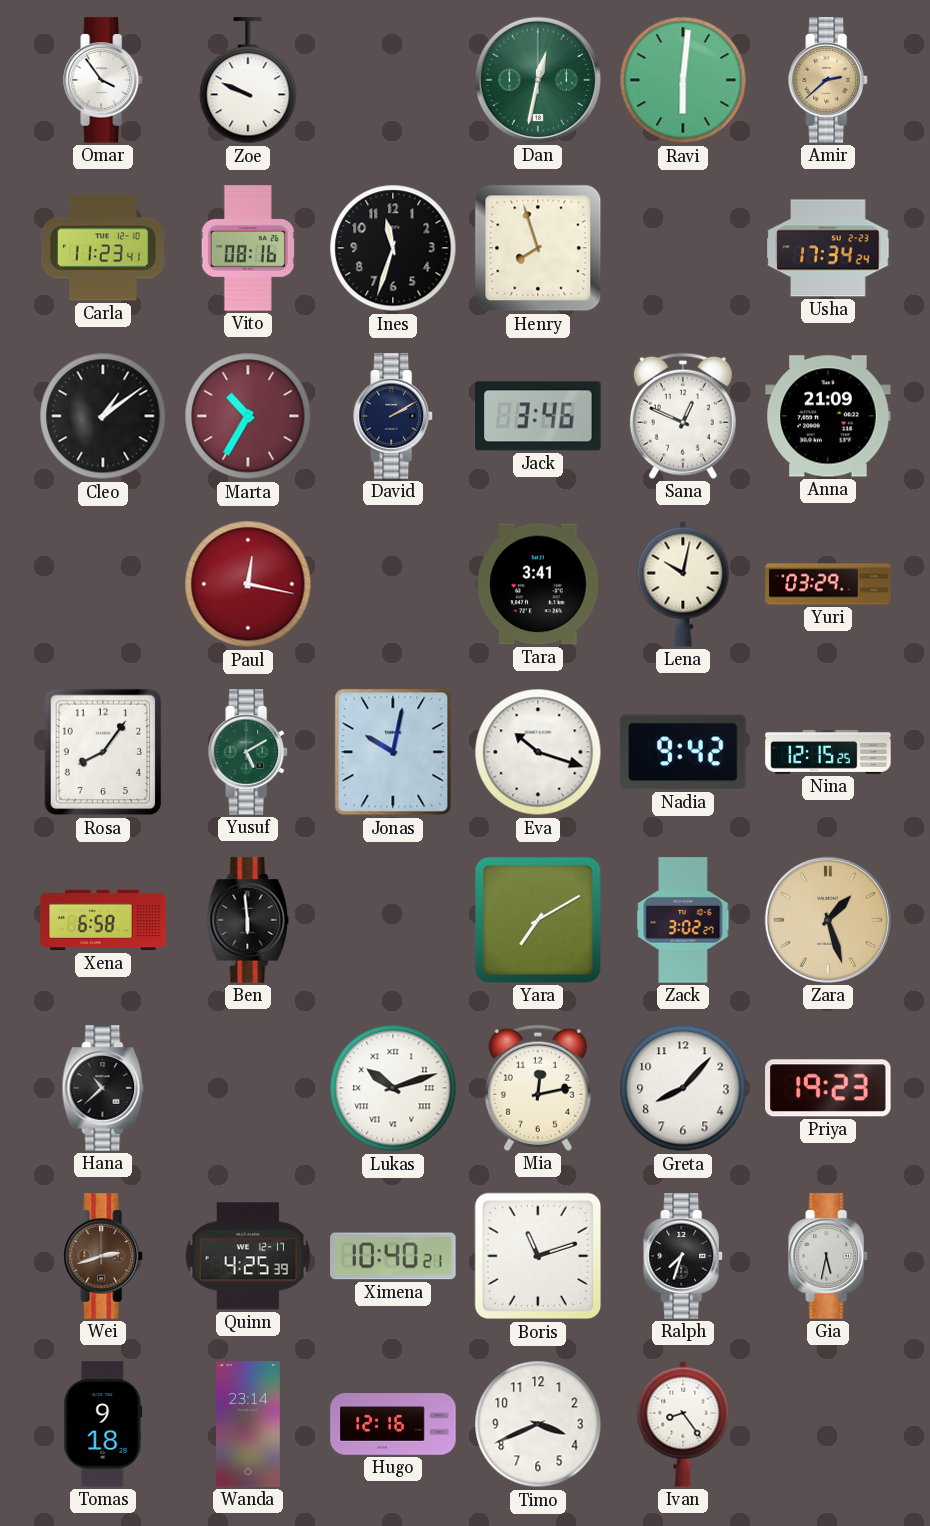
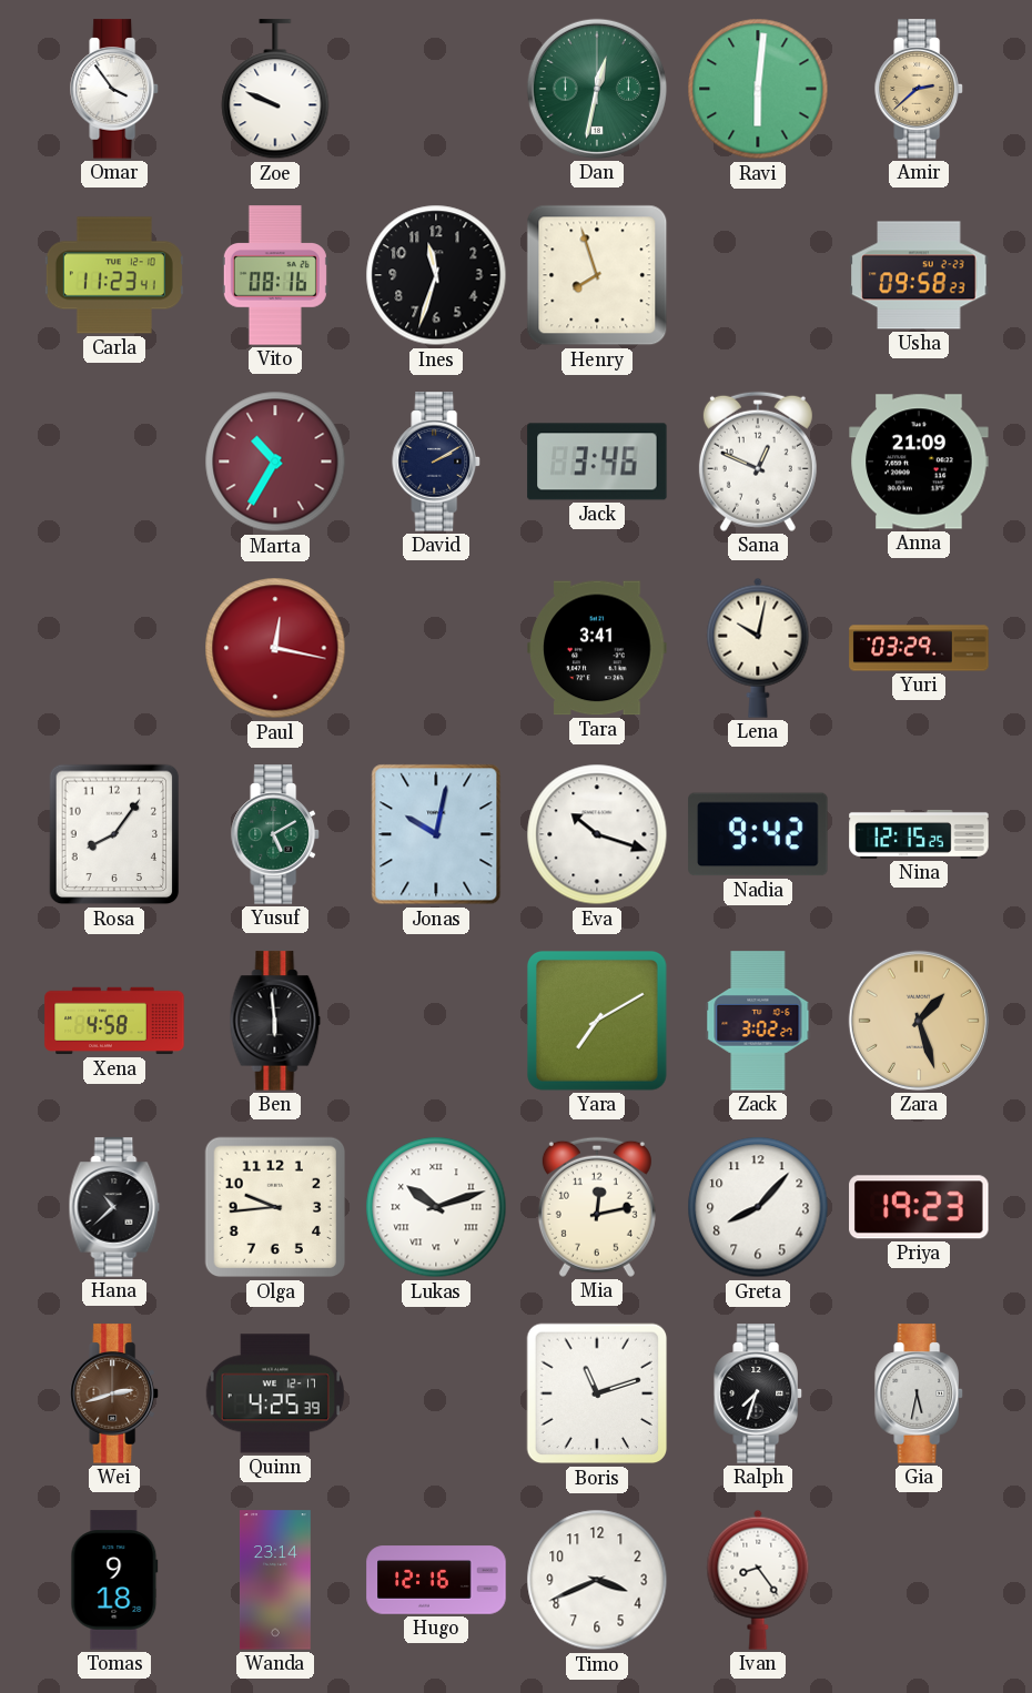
Usha: 17:34 -> 09:58
Cleo: 1:09 -> none
Xena: 6:58 -> 4:58
Olga: none -> 9:44
Ximena: 10:40 -> none
